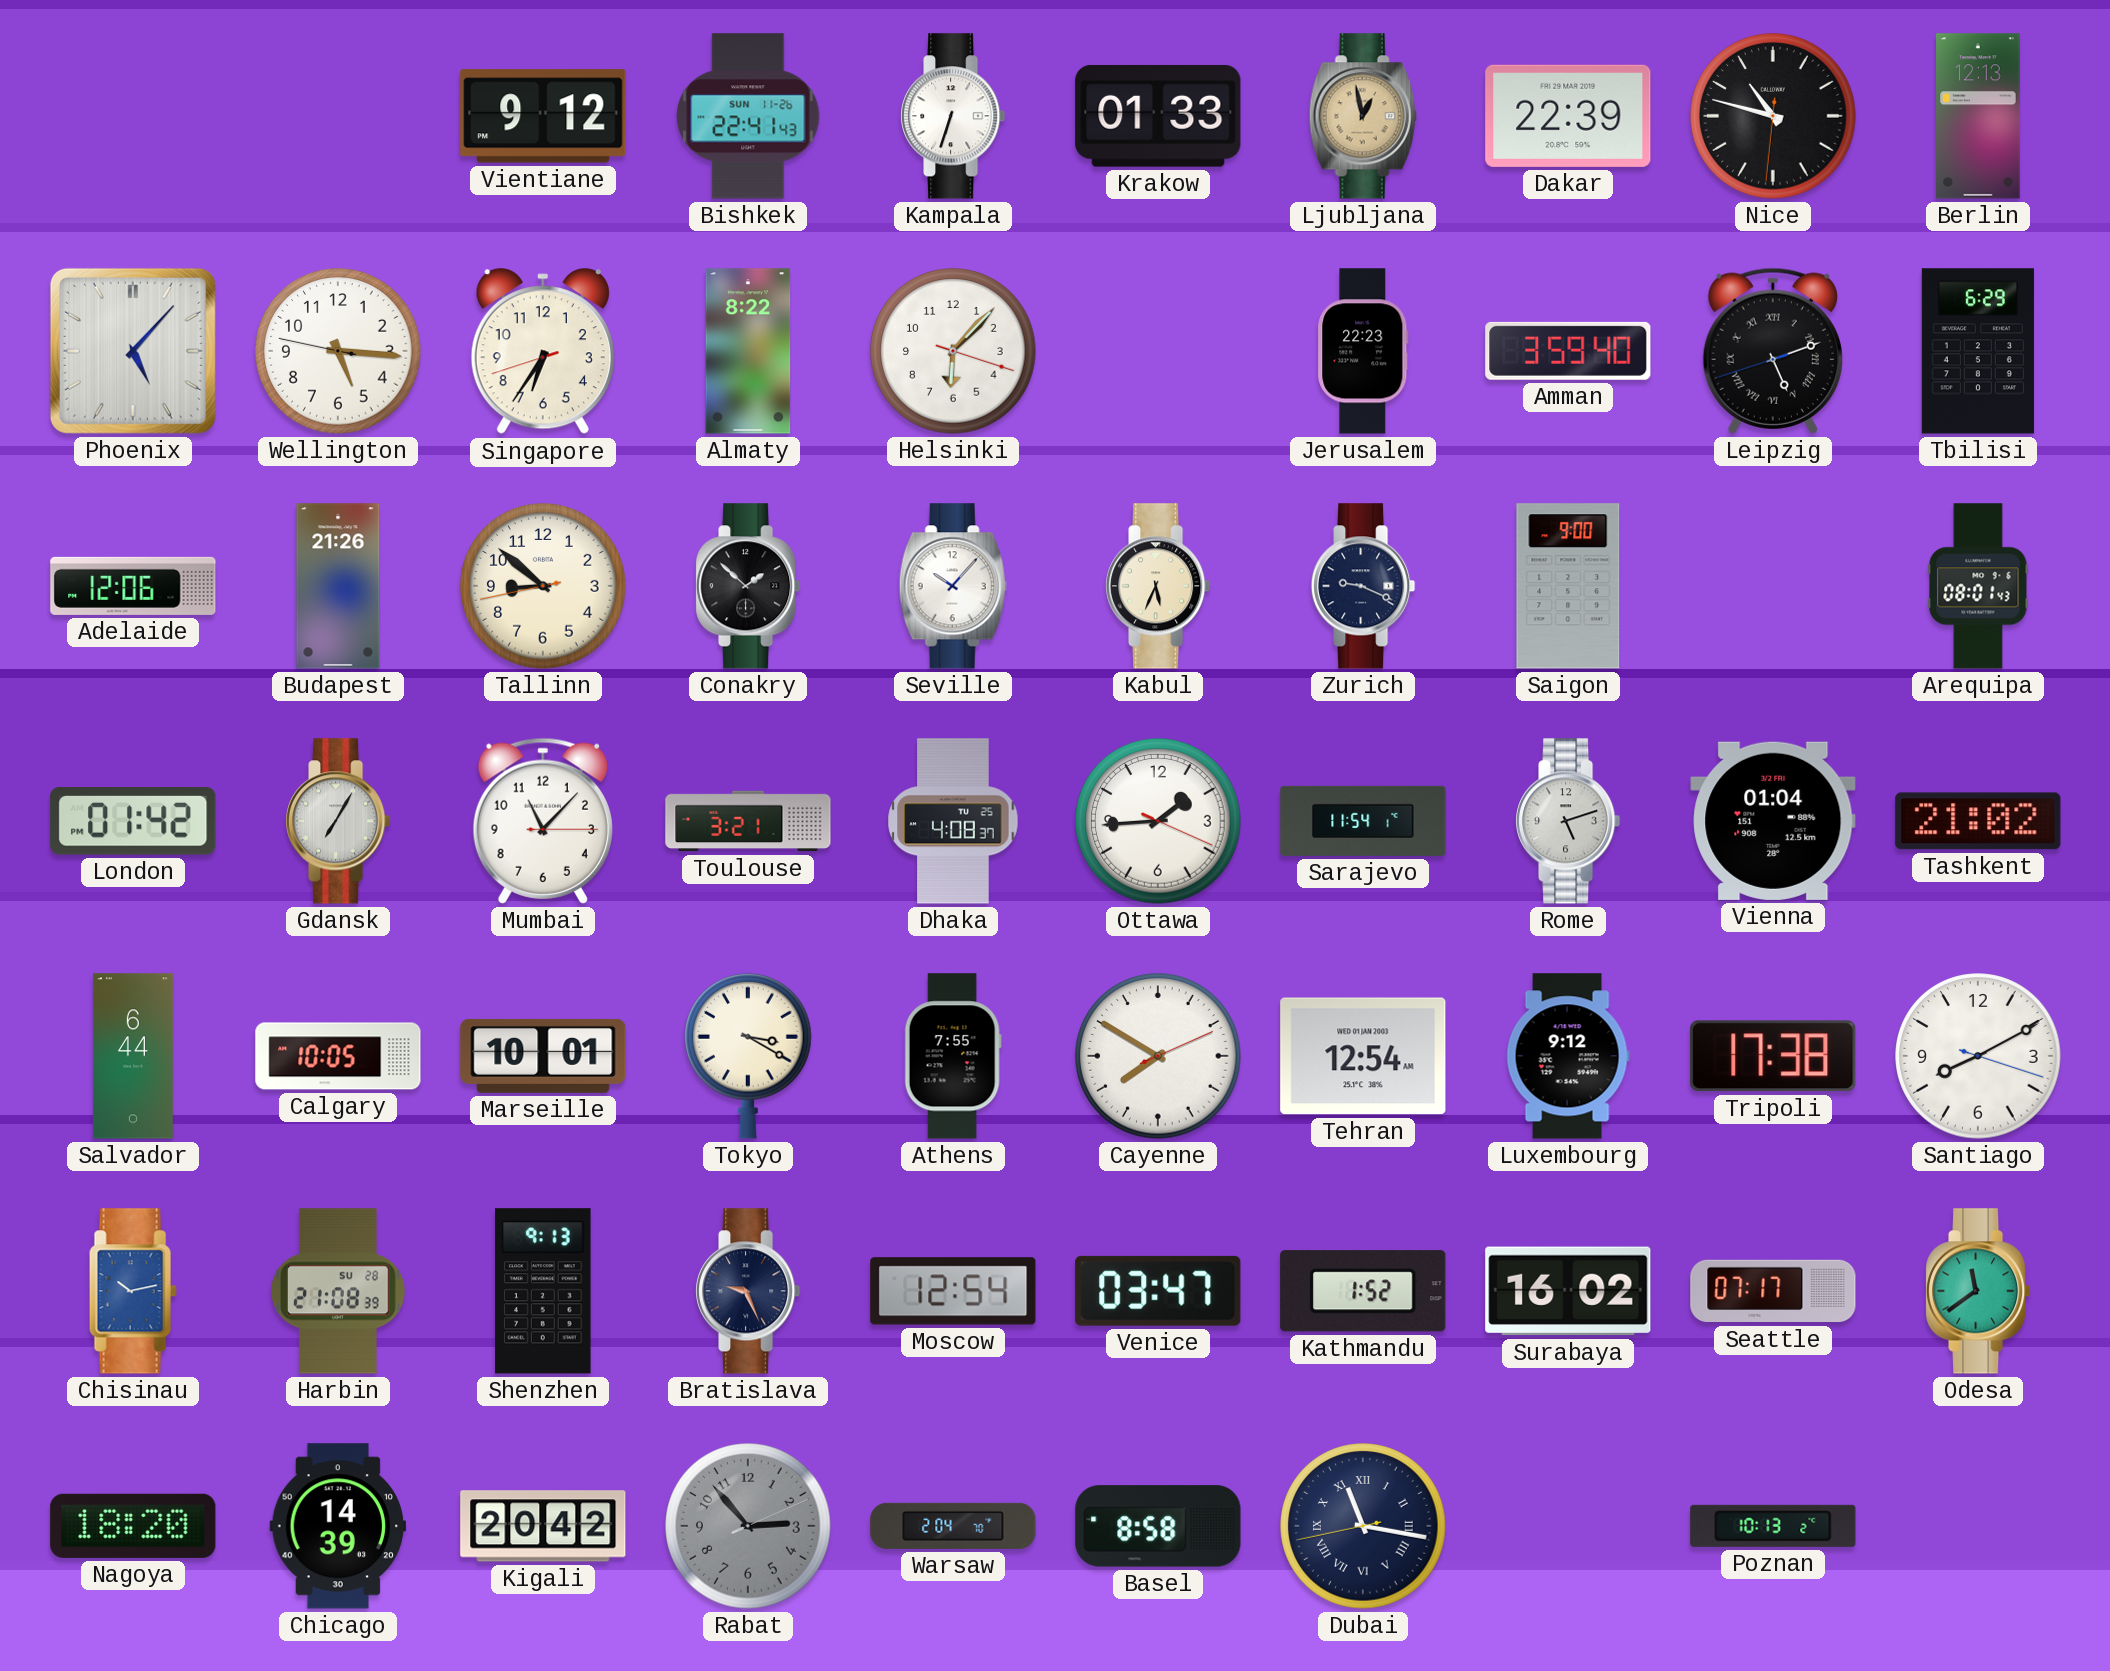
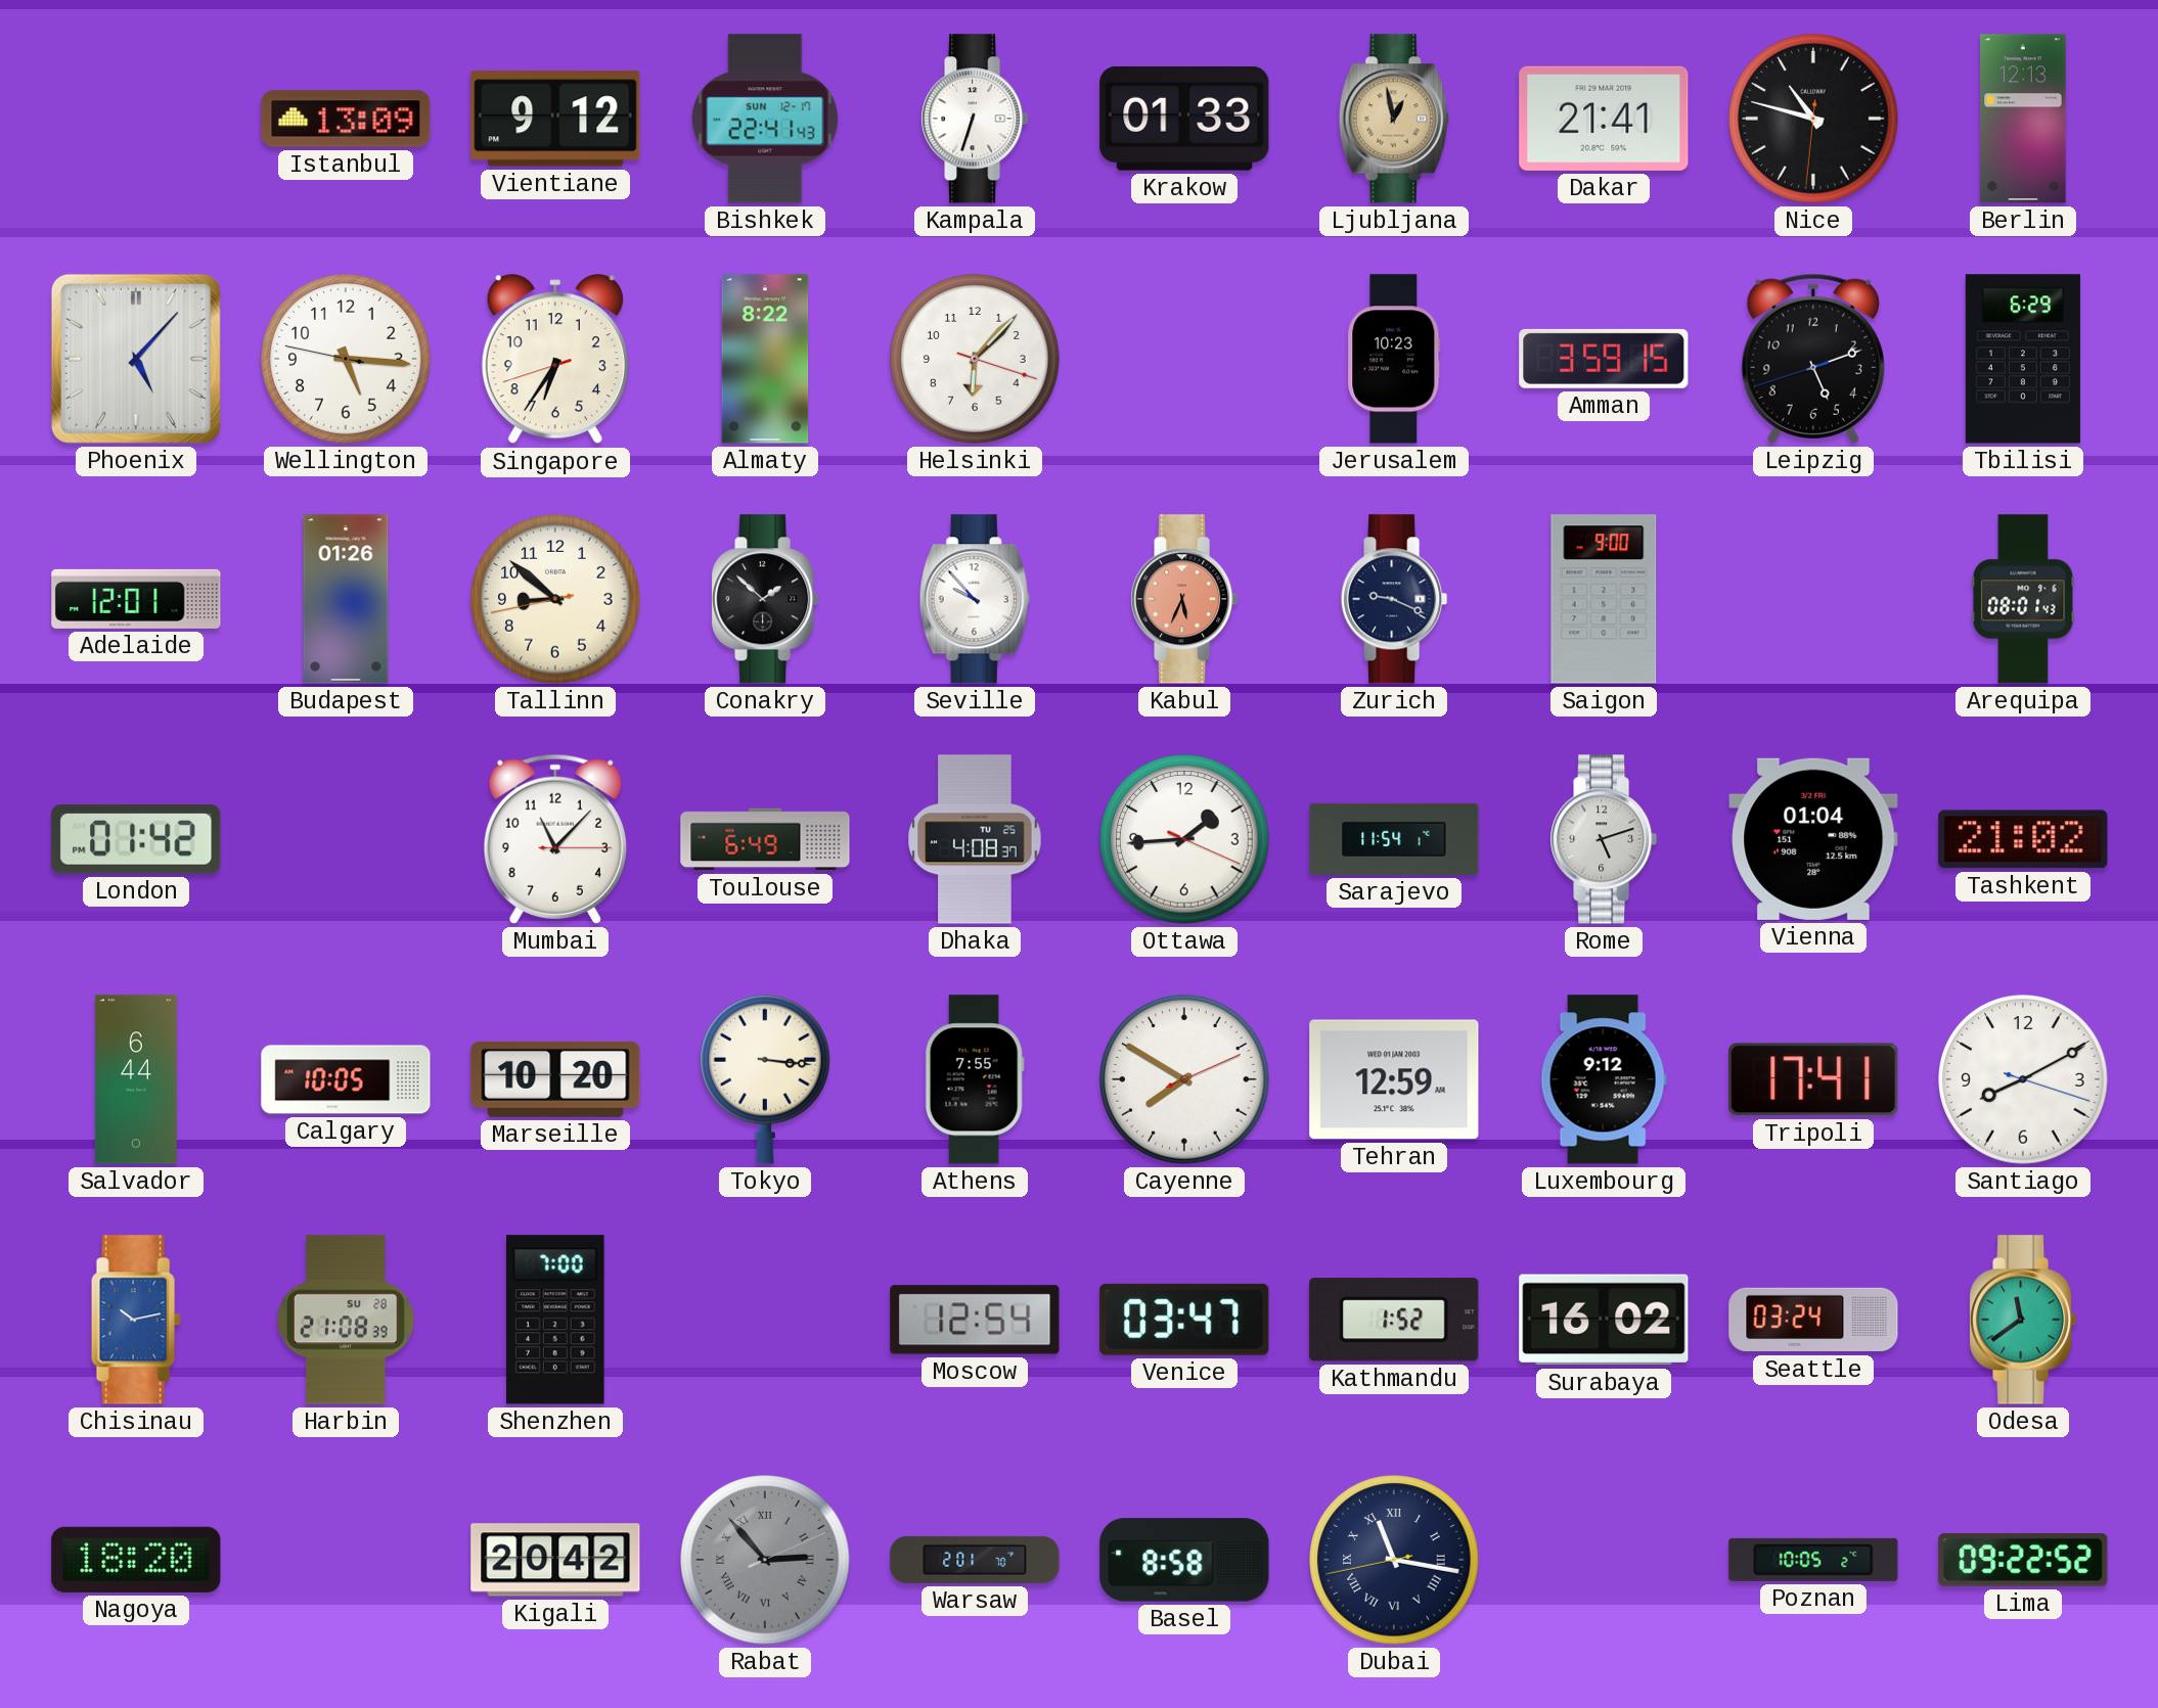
Istanbul: none -> 13:09
Bishkek date: SUN 11-26 -> SUN 12-17
Dakar: 22:39 -> 21:41
Jerusalem: 22:23 -> 10:23
Amman: 3:59:40 -> 3:59:15
Leipzig numerals: Roman -> Arabic
Adelaide: 12:06 -> 12:01
Budapest: 21:26 -> 01:26
Seville: 10:07 -> 9:53
Kabul dial: cream -> salmon
Gdansk: 7:05 -> none
Toulouse: 3:21 -> 6:49
Marseille: 10:01 -> 10:20
Tokyo: 3:20 -> 3:16
Tehran: 12:54 -> 12:59
Tripoli: 17:38 -> 17:41
Shenzhen: 9:13 -> 7:00
Bratislava: 9:26 -> none
Seattle: 07:17 -> 03:24
Chicago: 14:39 -> none
Rabat numerals: Arabic -> Roman
Warsaw: 2:04 -> 2:01
Poznan: 10:13 -> 10:05
Lima: none -> 09:22
